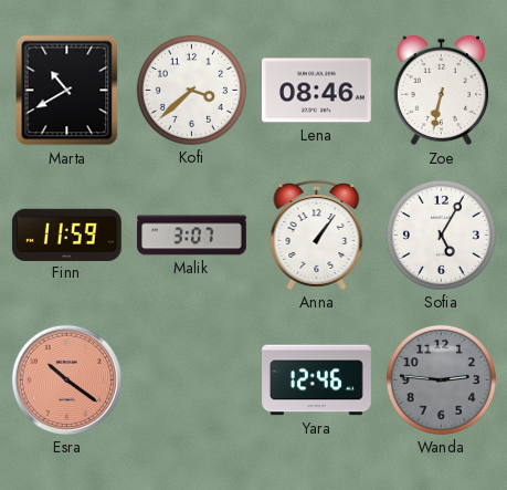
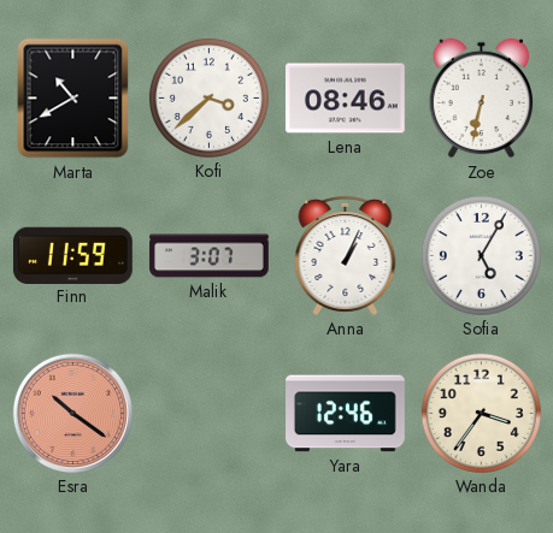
Anna: 1:06 -> 1:04
Wanda: 2:46 -> 3:36
Wanda dial: grey -> cream
